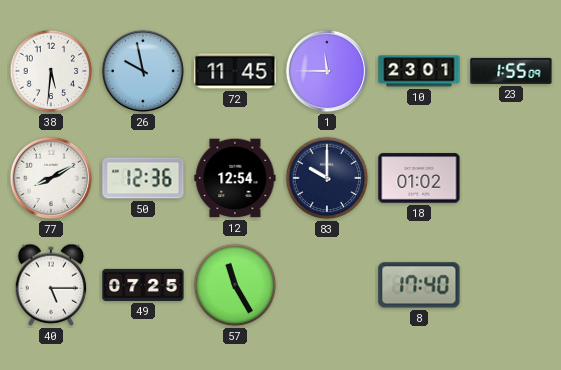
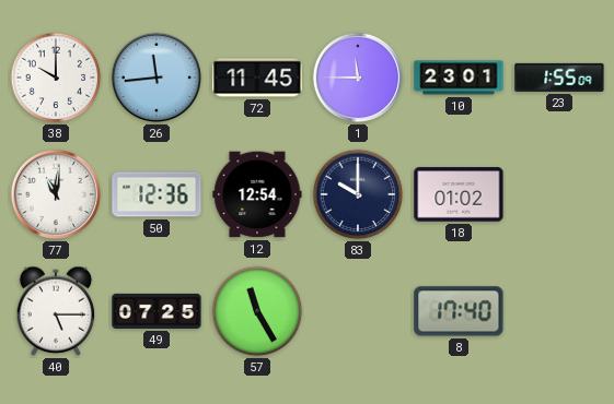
38: 5:31 -> 10:00
26: 9:58 -> 11:44
77: 8:10 -> 11:01
